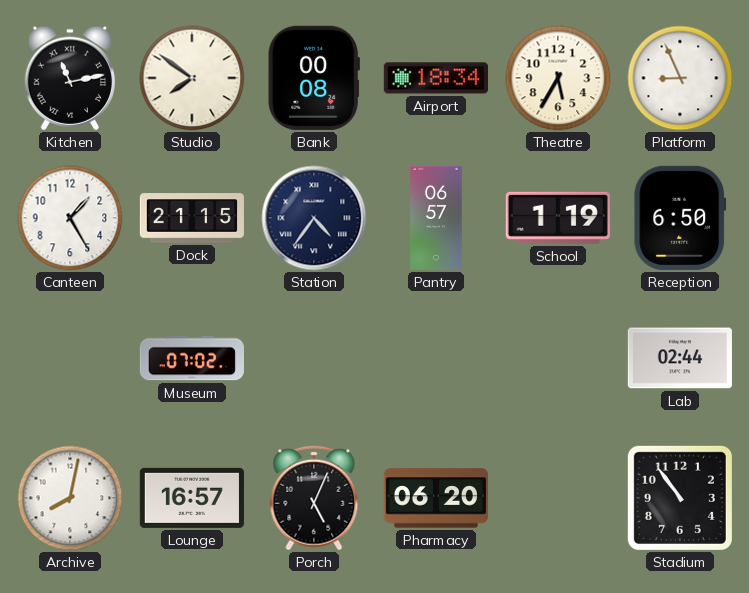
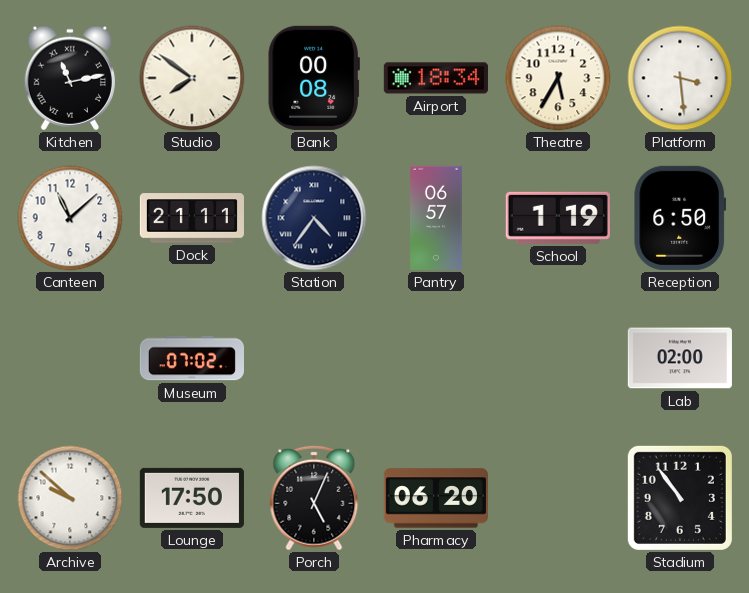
Platform: 8:56 -> 3:29
Canteen: 1:25 -> 11:08
Dock: 21:15 -> 21:11
Lab: 02:44 -> 02:00
Archive: 8:02 -> 9:52
Lounge: 16:57 -> 17:50
